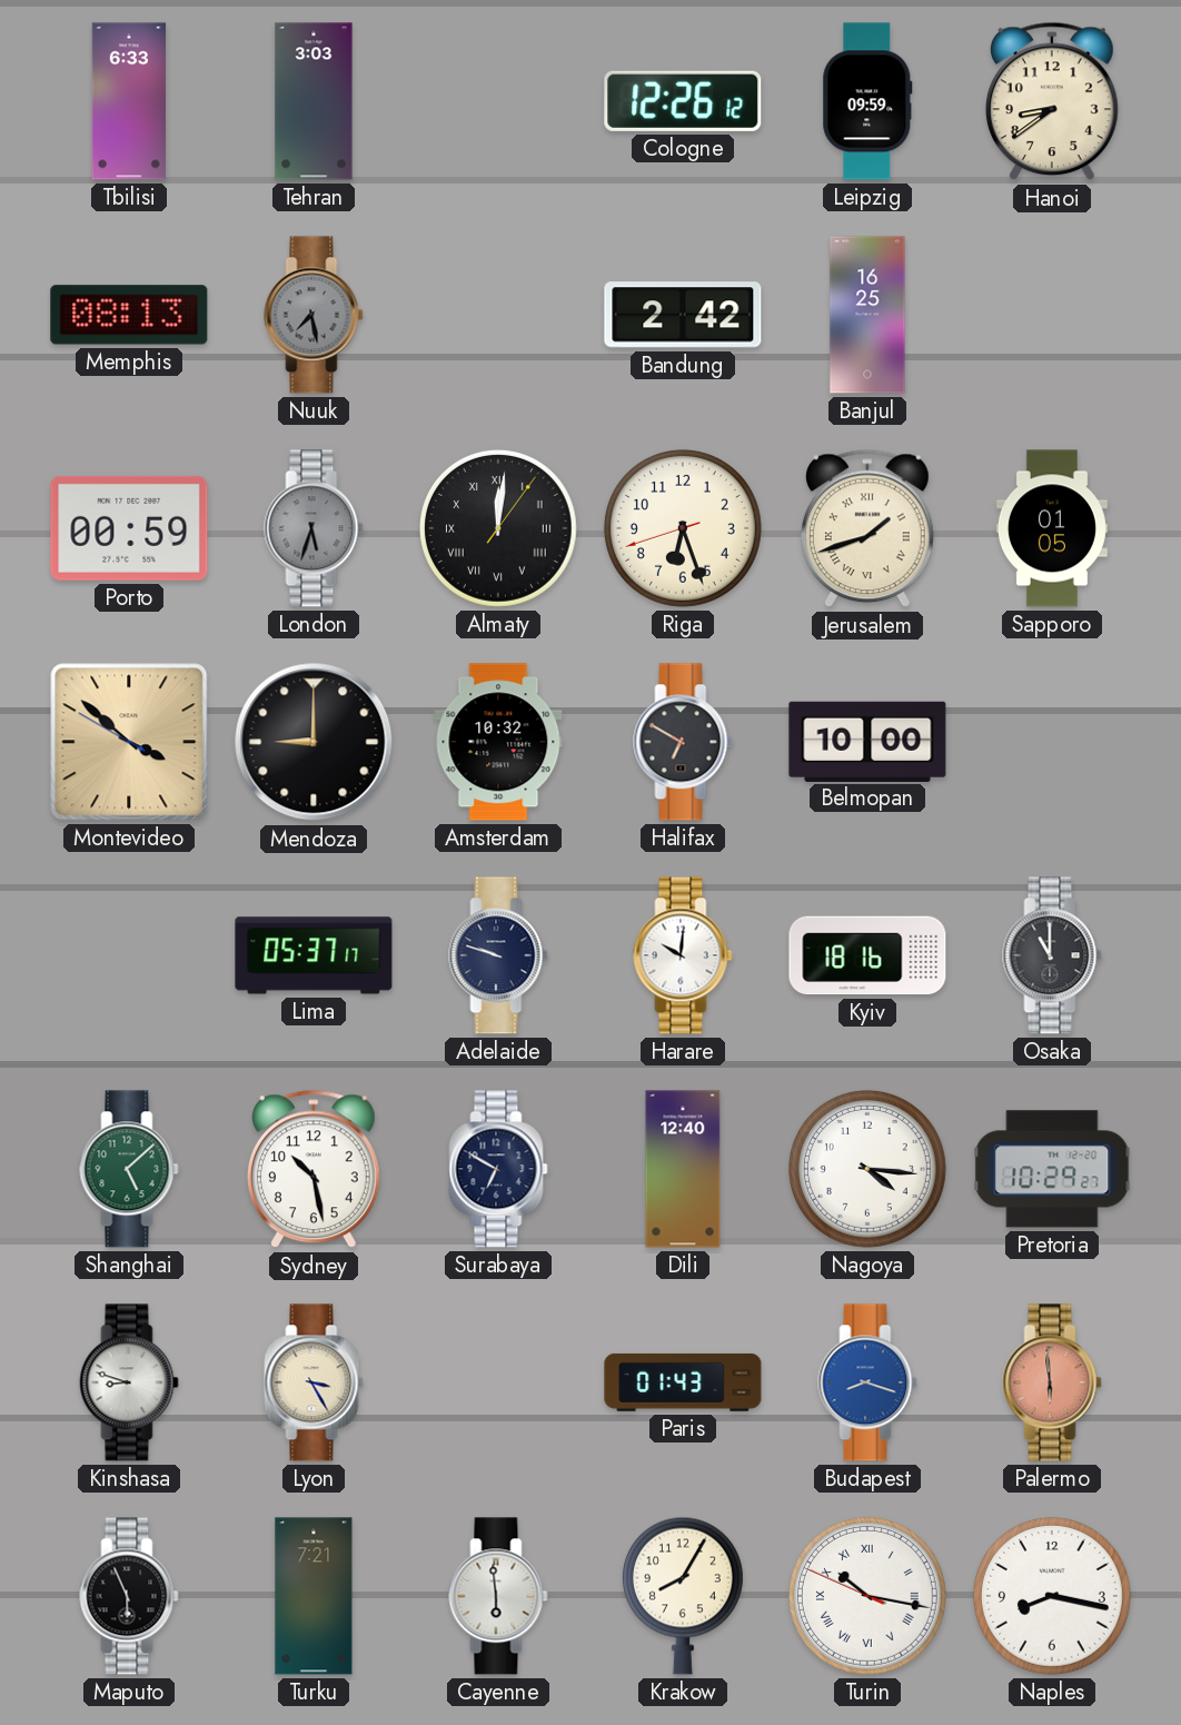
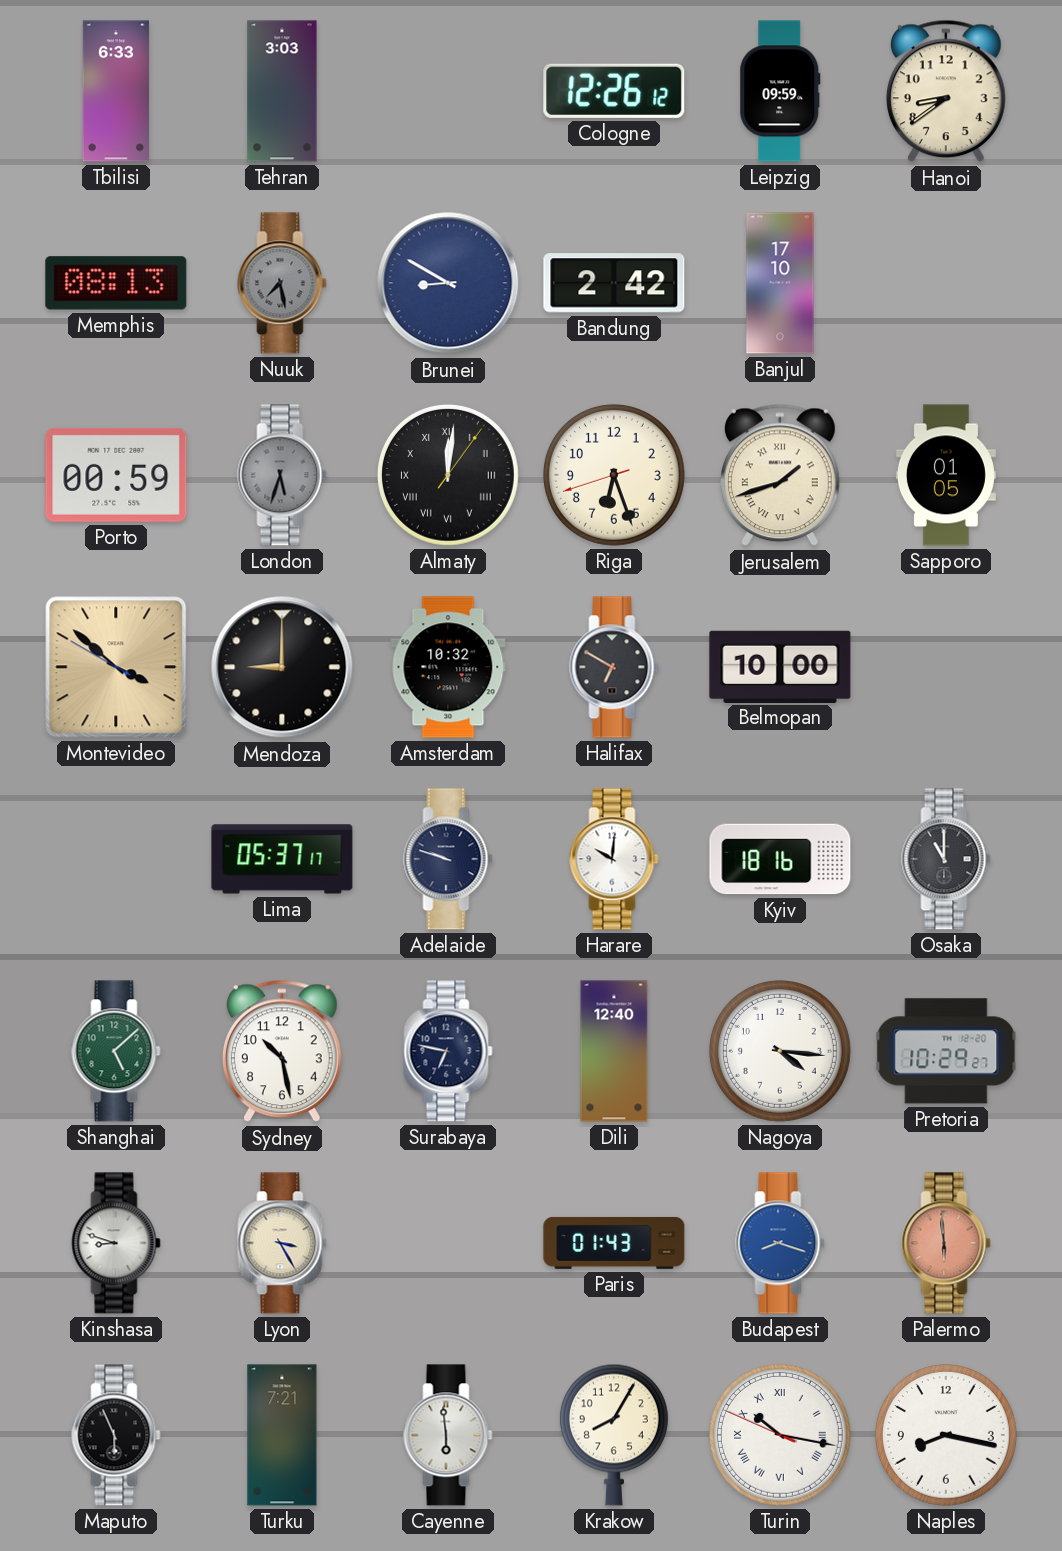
Brunei: none -> 8:50
Banjul: 16:25 -> 17:10
Surabaya: 6:50 -> 6:47
